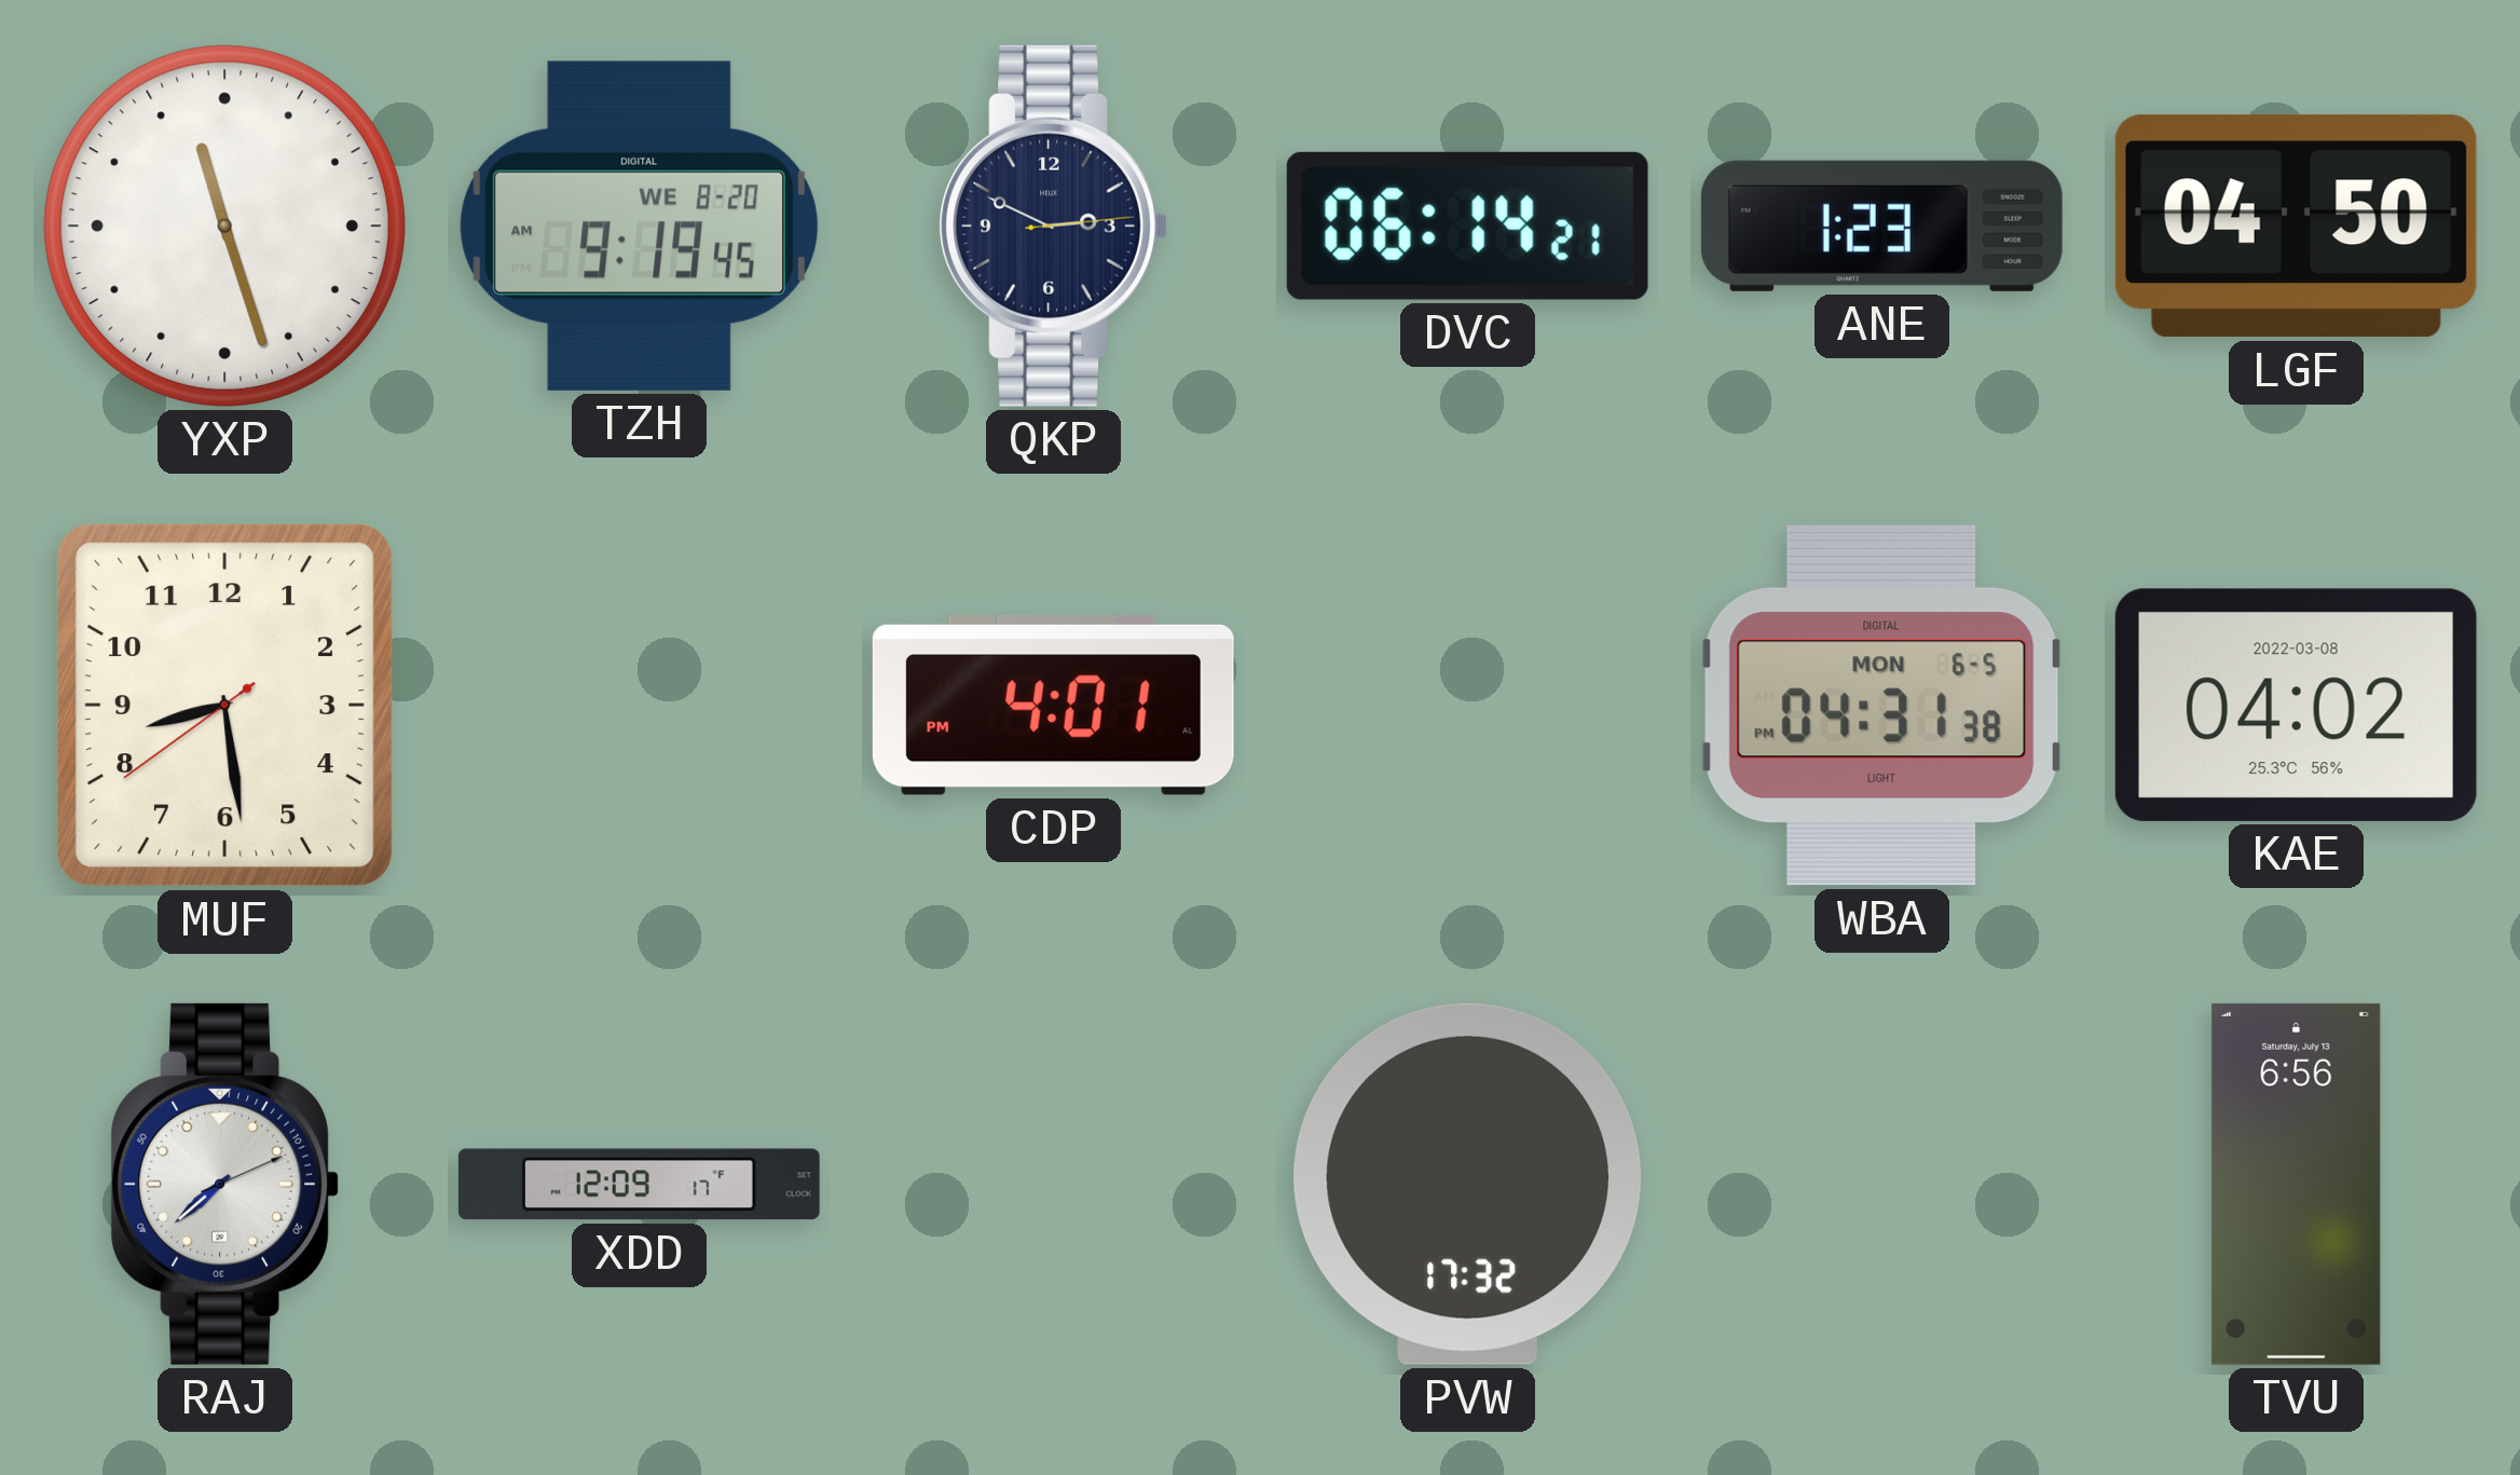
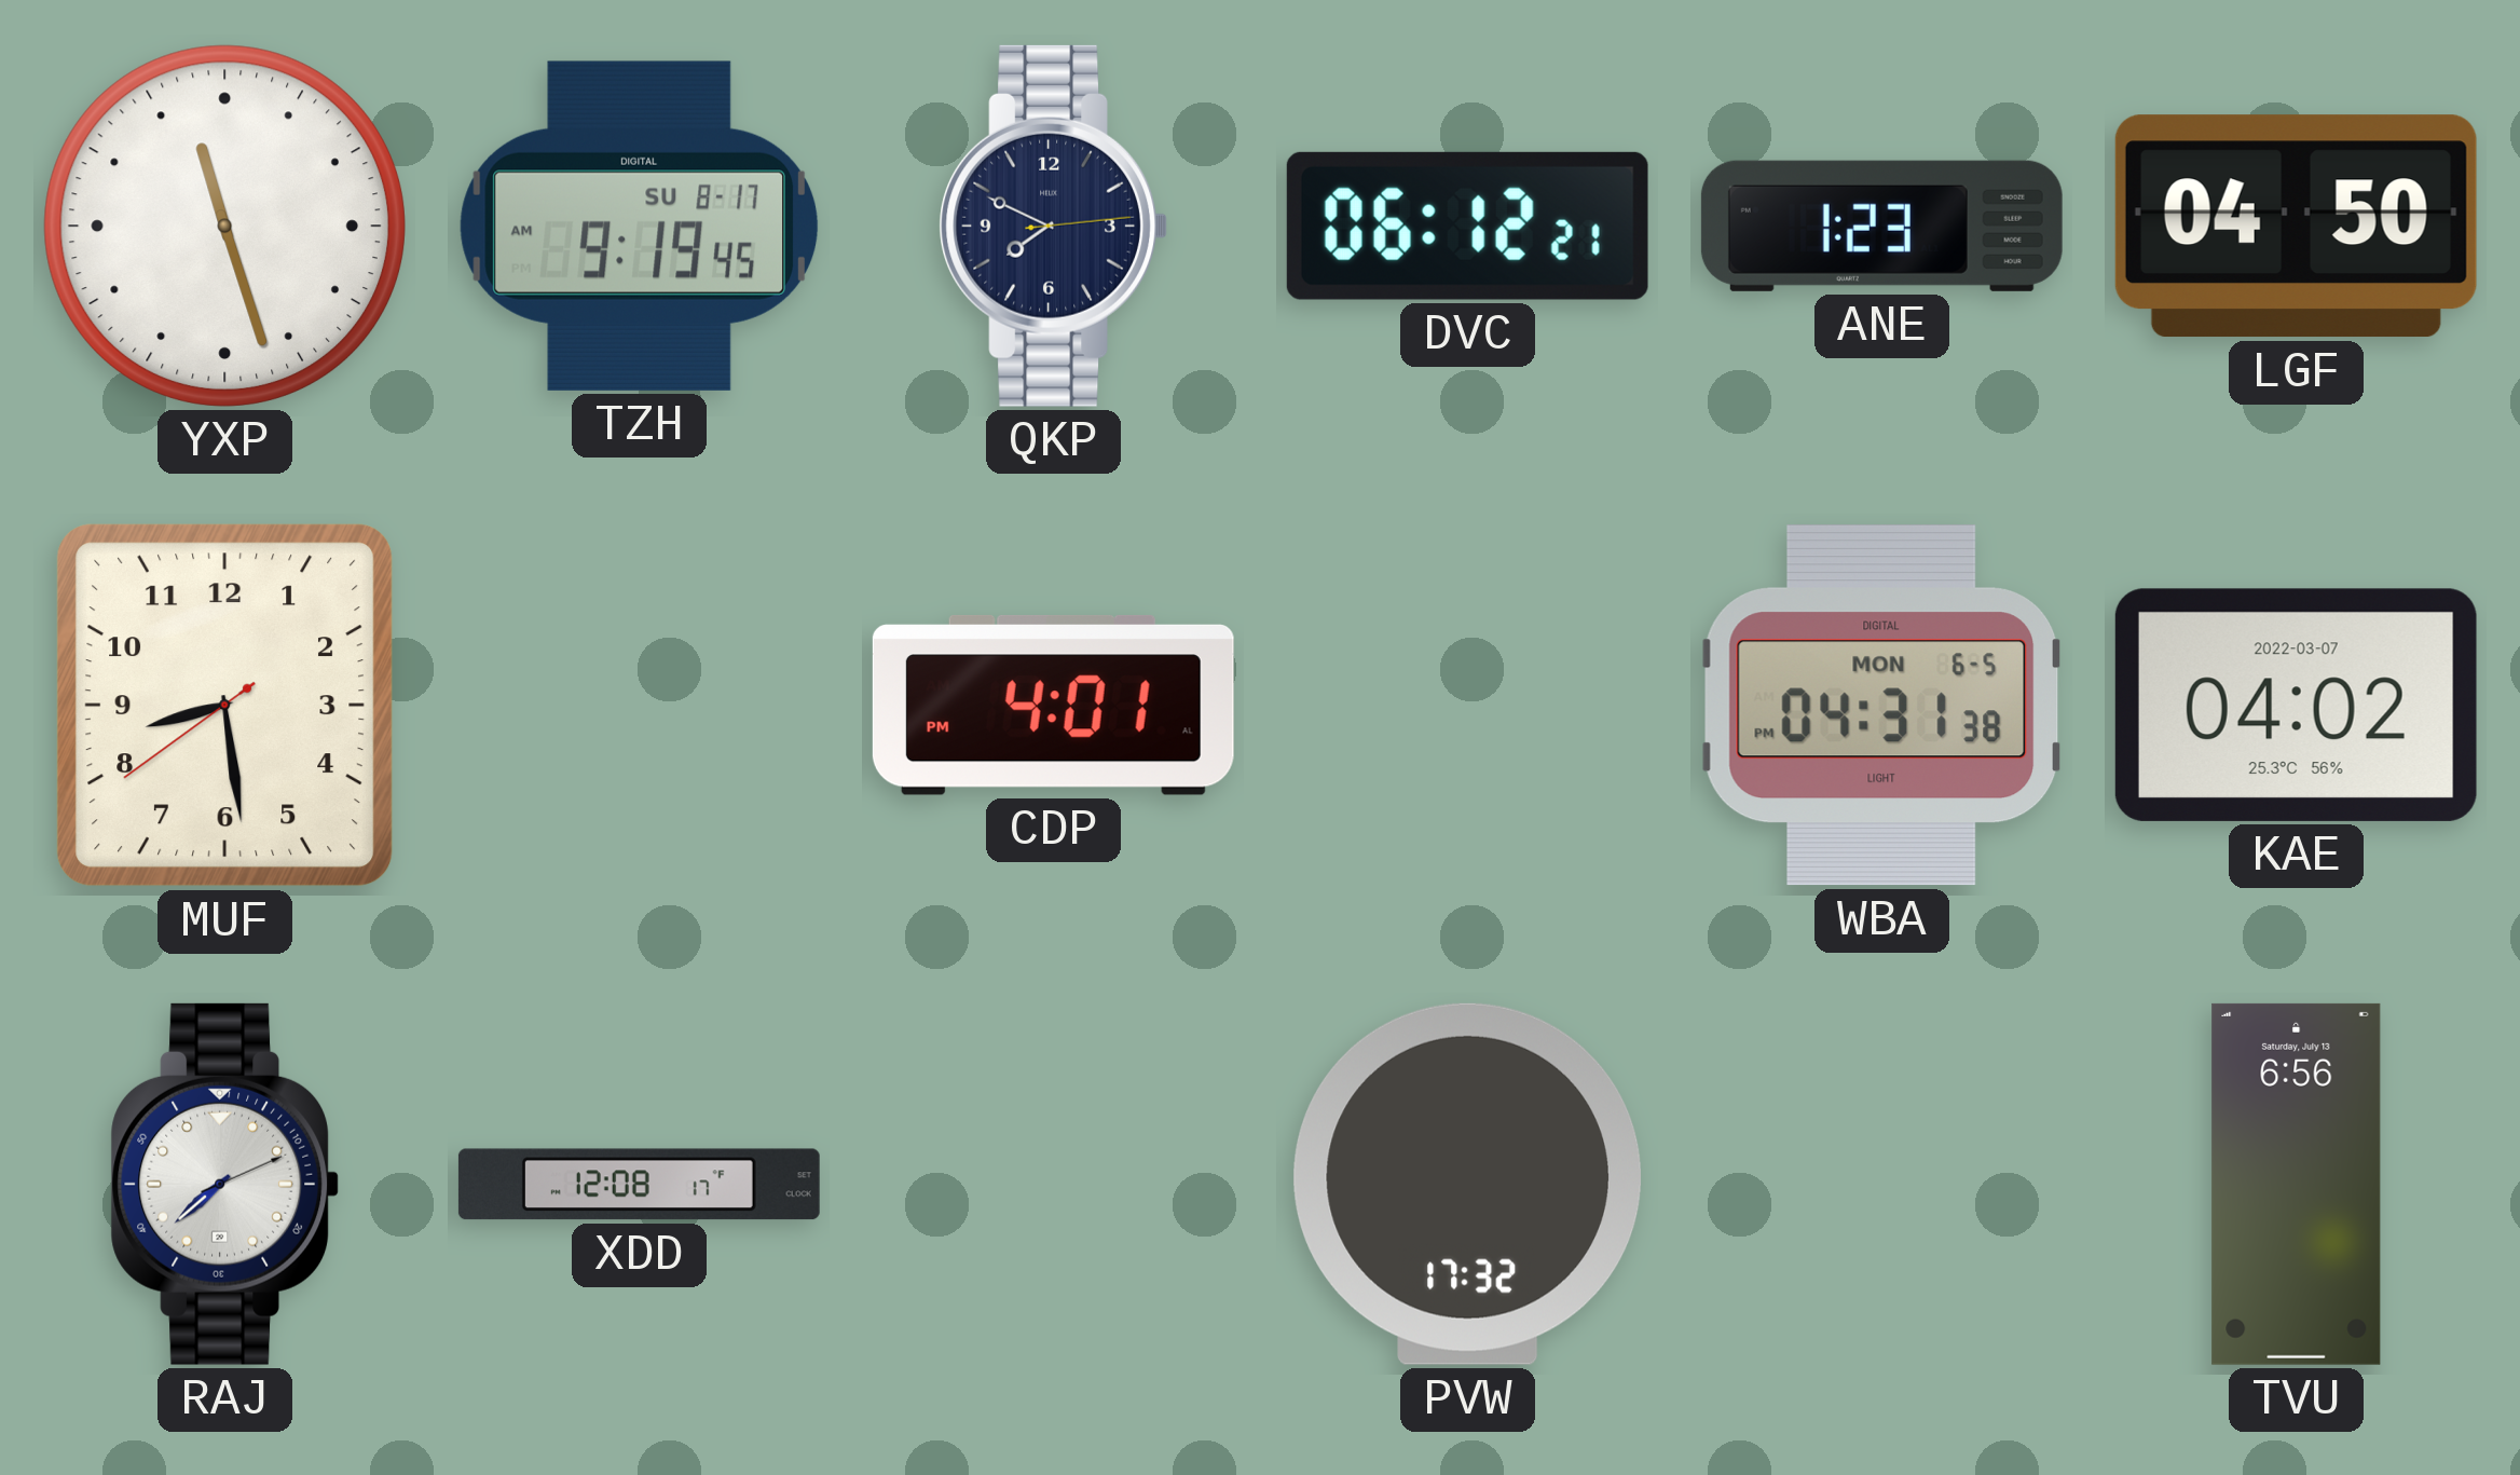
TZH date: WE 8-20 -> SU 8-17
QKP: 2:49 -> 7:49
DVC: 06:14 -> 06:12
KAE date: 2022-03-08 -> 2022-03-07
XDD: 12:09 -> 12:08
